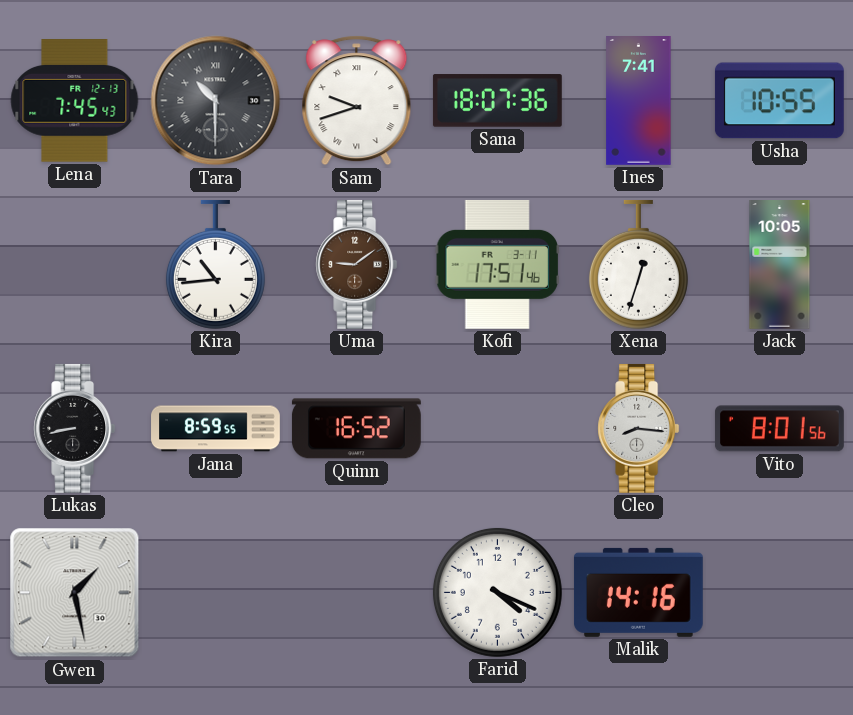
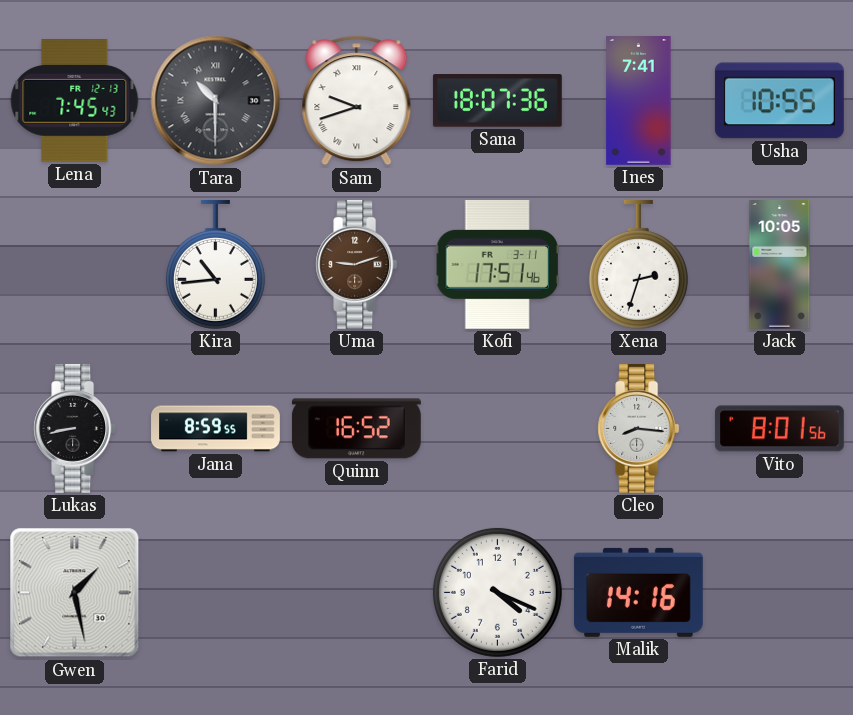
Uma: 9:09 -> 9:12
Xena: 12:33 -> 2:33
